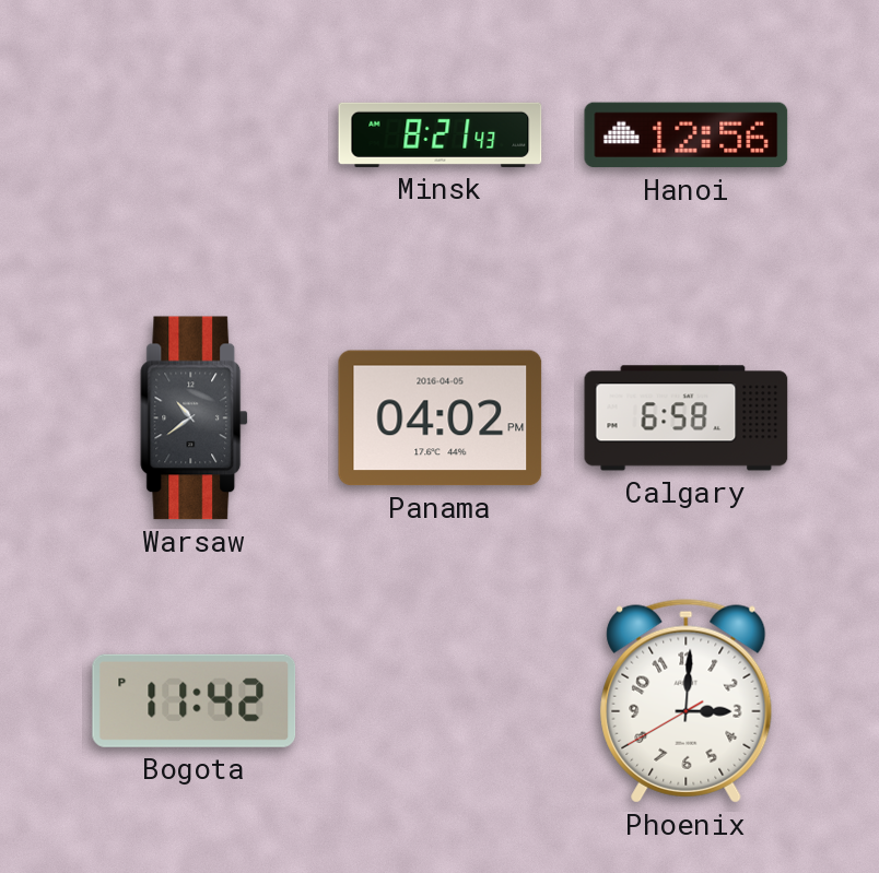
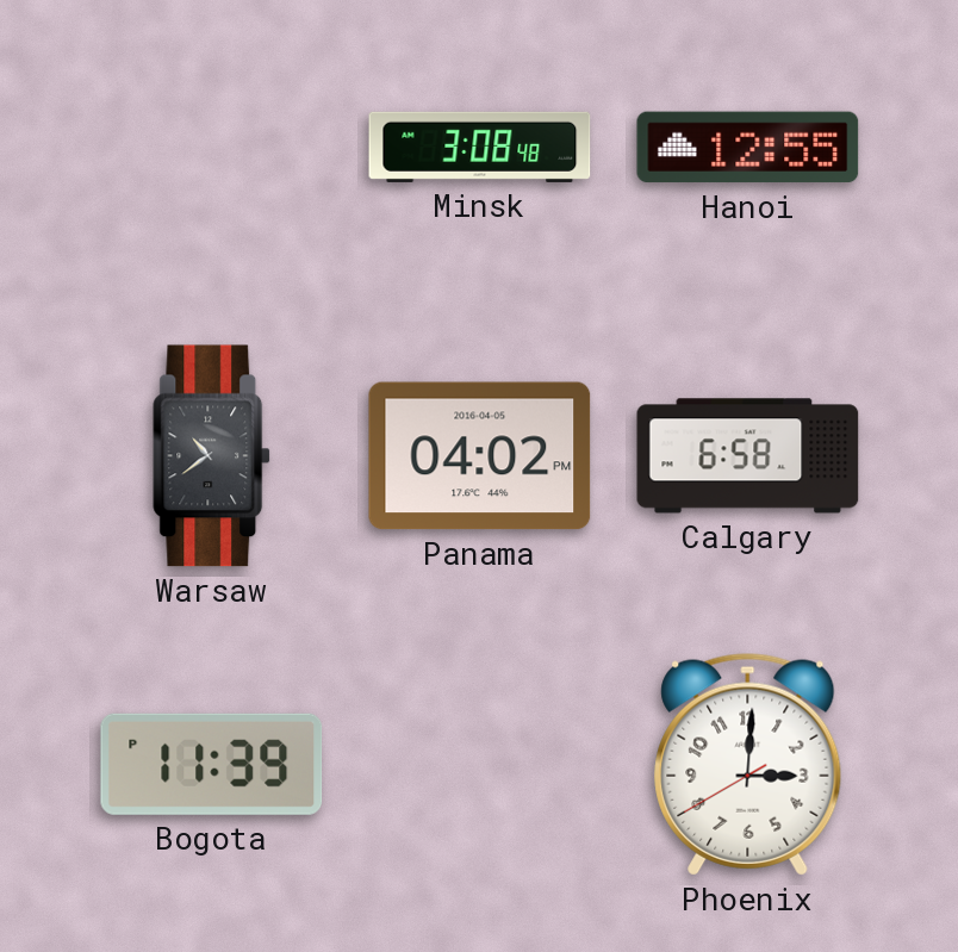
Minsk: 8:21 -> 3:08
Hanoi: 12:56 -> 12:55
Bogota: 11:42 -> 11:39
